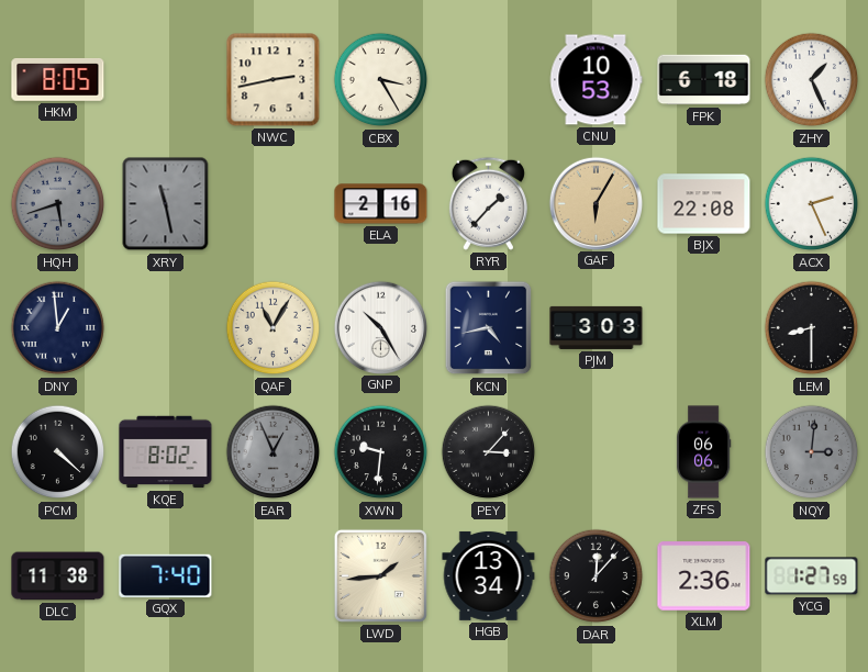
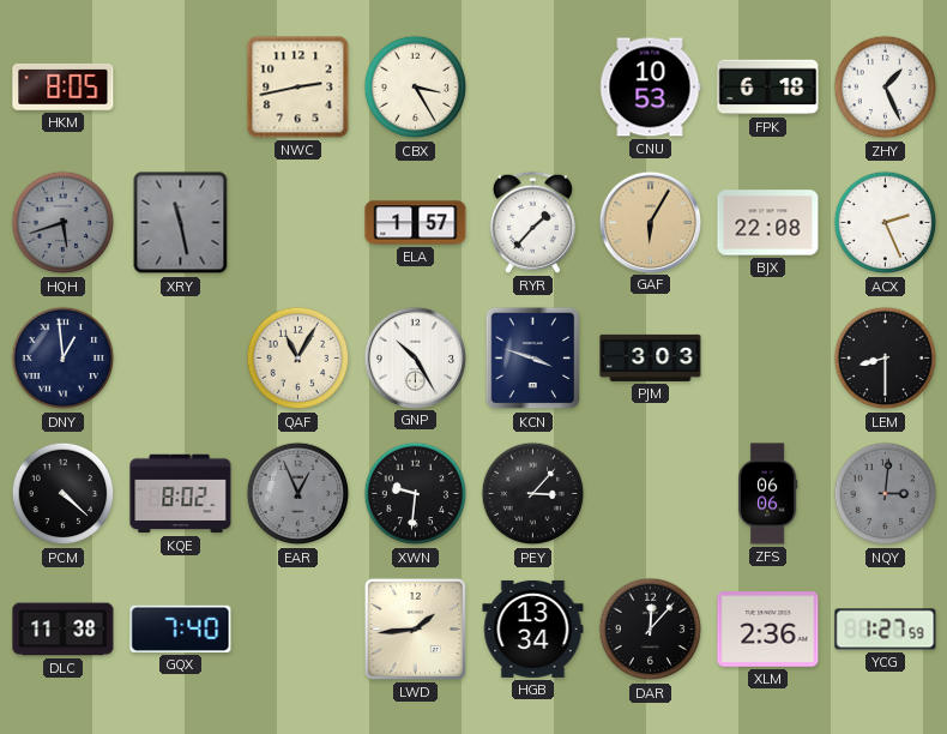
ELA: 2:16 -> 1:57
KCN: 4:43 -> 3:48
